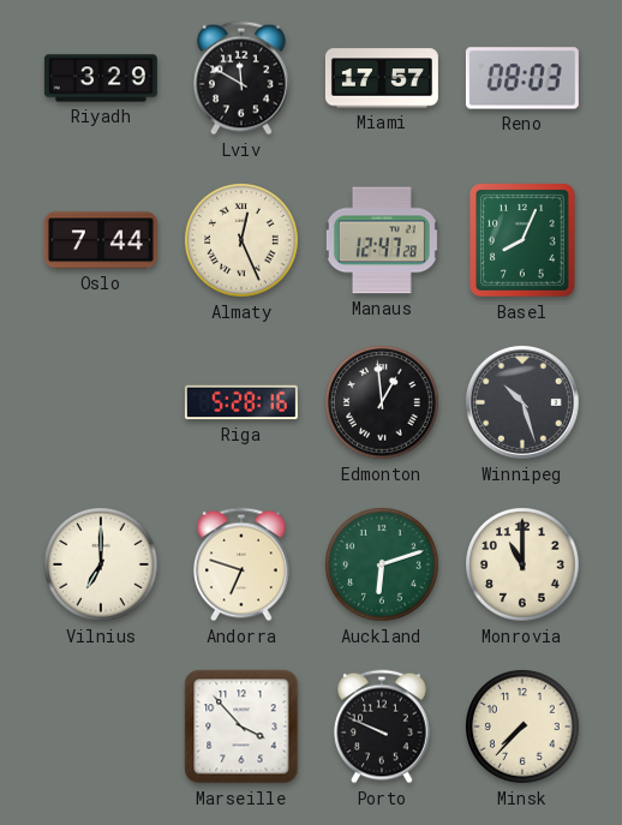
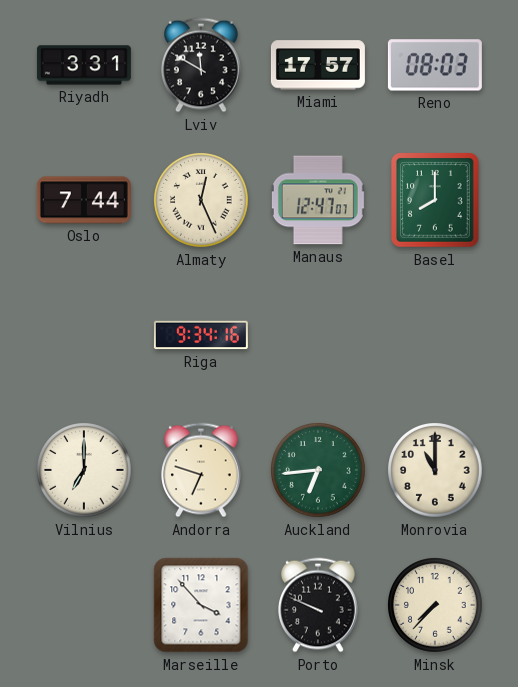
Riyadh: 3:29 -> 3:31
Manaus: 12:47:28 -> 12:47:07
Basel: 8:04 -> 8:00
Riga: 5:28 -> 9:34
Edmonton: 12:59 -> none
Winnipeg: 10:27 -> none
Auckland: 6:12 -> 6:44
